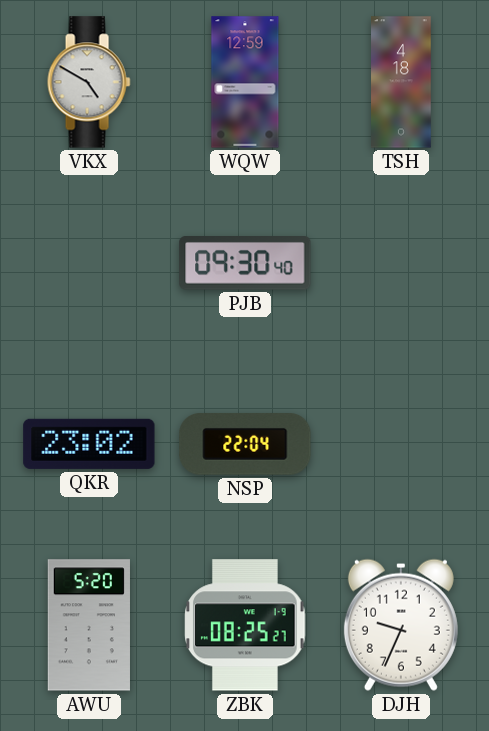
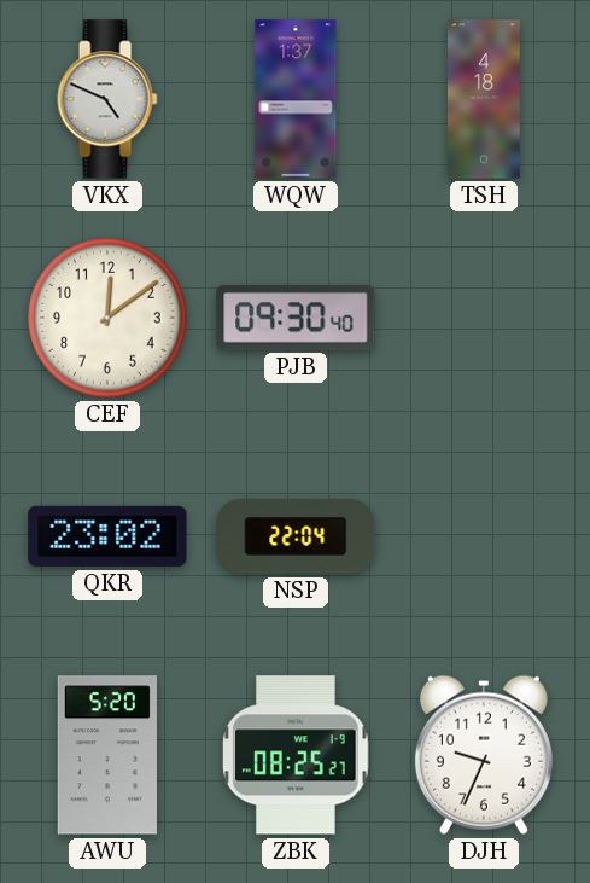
VKX: 4:50 -> 4:49
WQW: 12:59 -> 1:37
CEF: none -> 12:09
